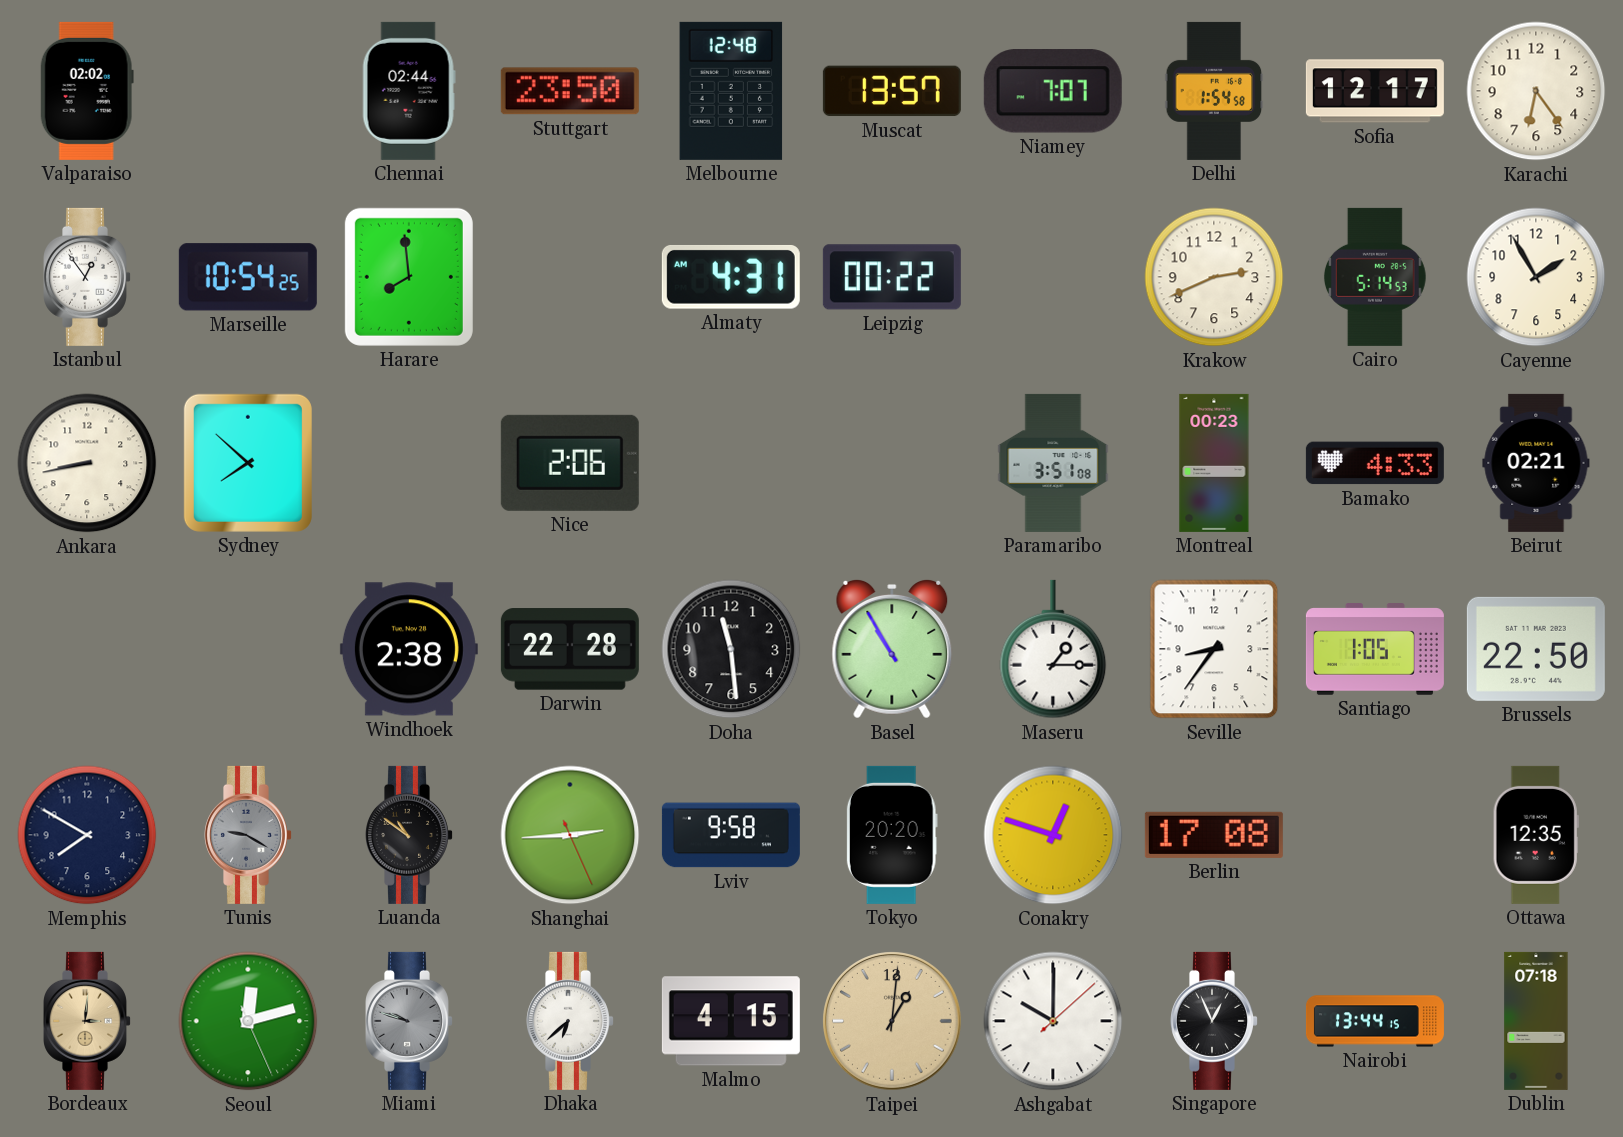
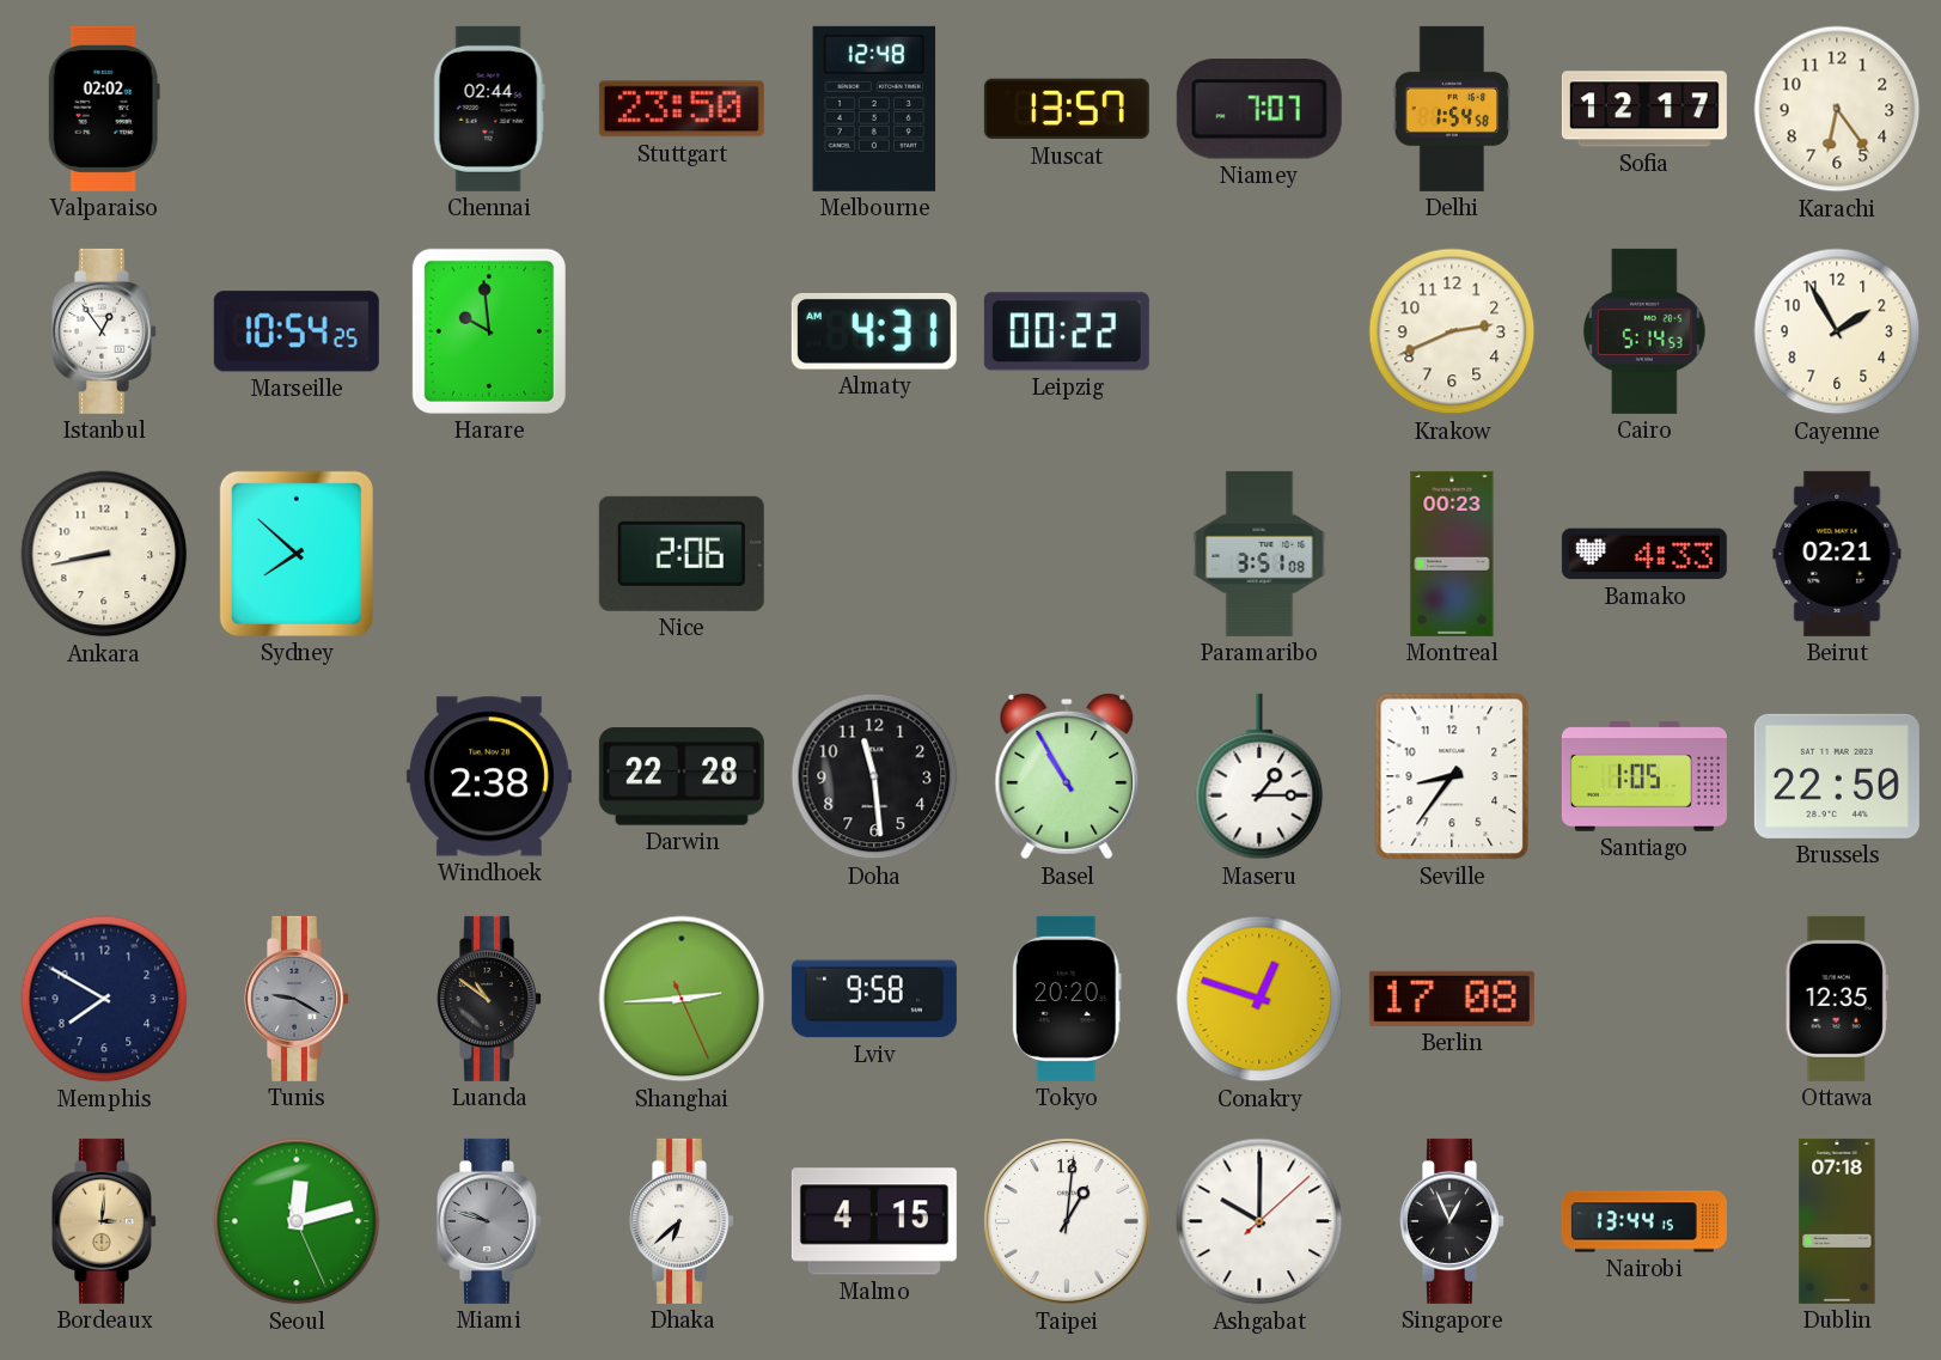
Harare: 7:59 -> 9:59
Taipei dial: champagne -> white
